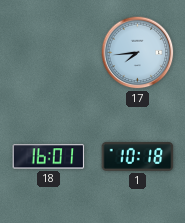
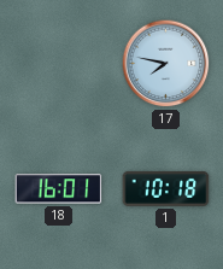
17: 7:44 -> 7:47
